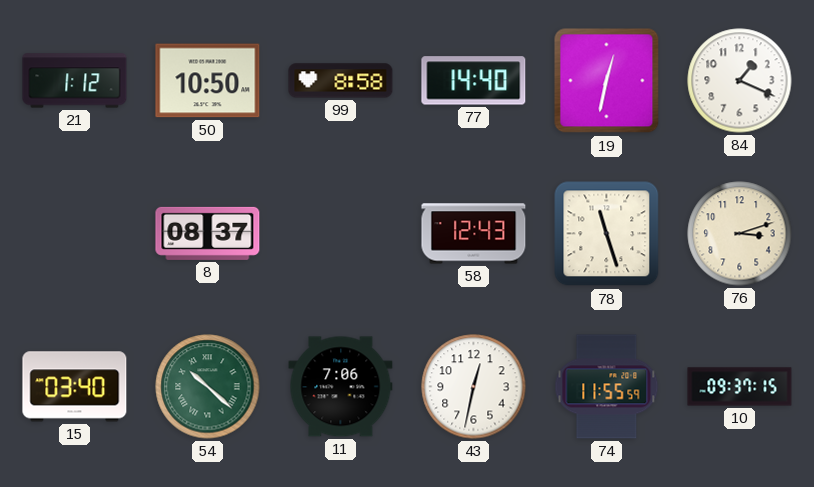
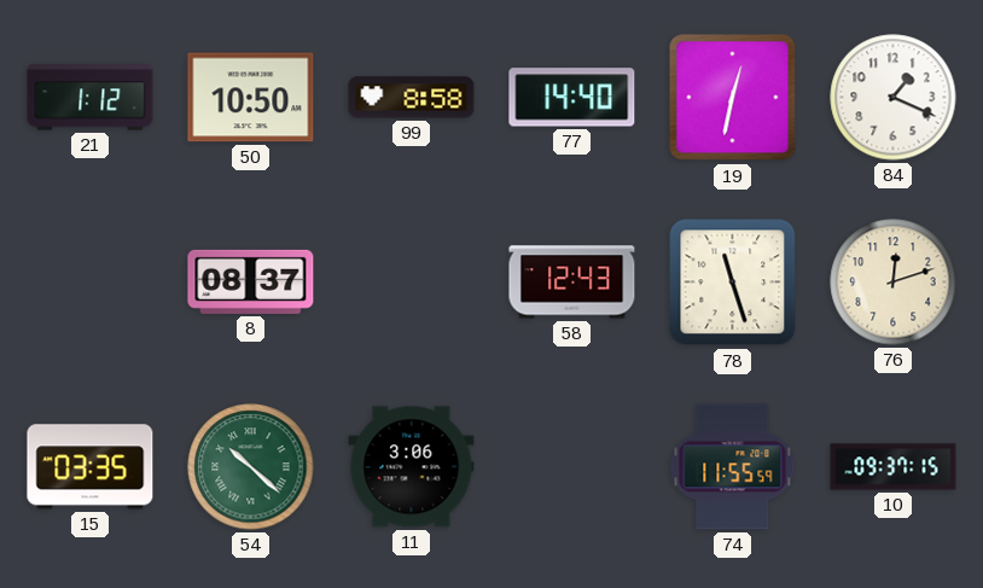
76: 3:12 -> 12:12
15: 03:40 -> 03:35
11: 7:06 -> 3:06
43: 12:32 -> none
